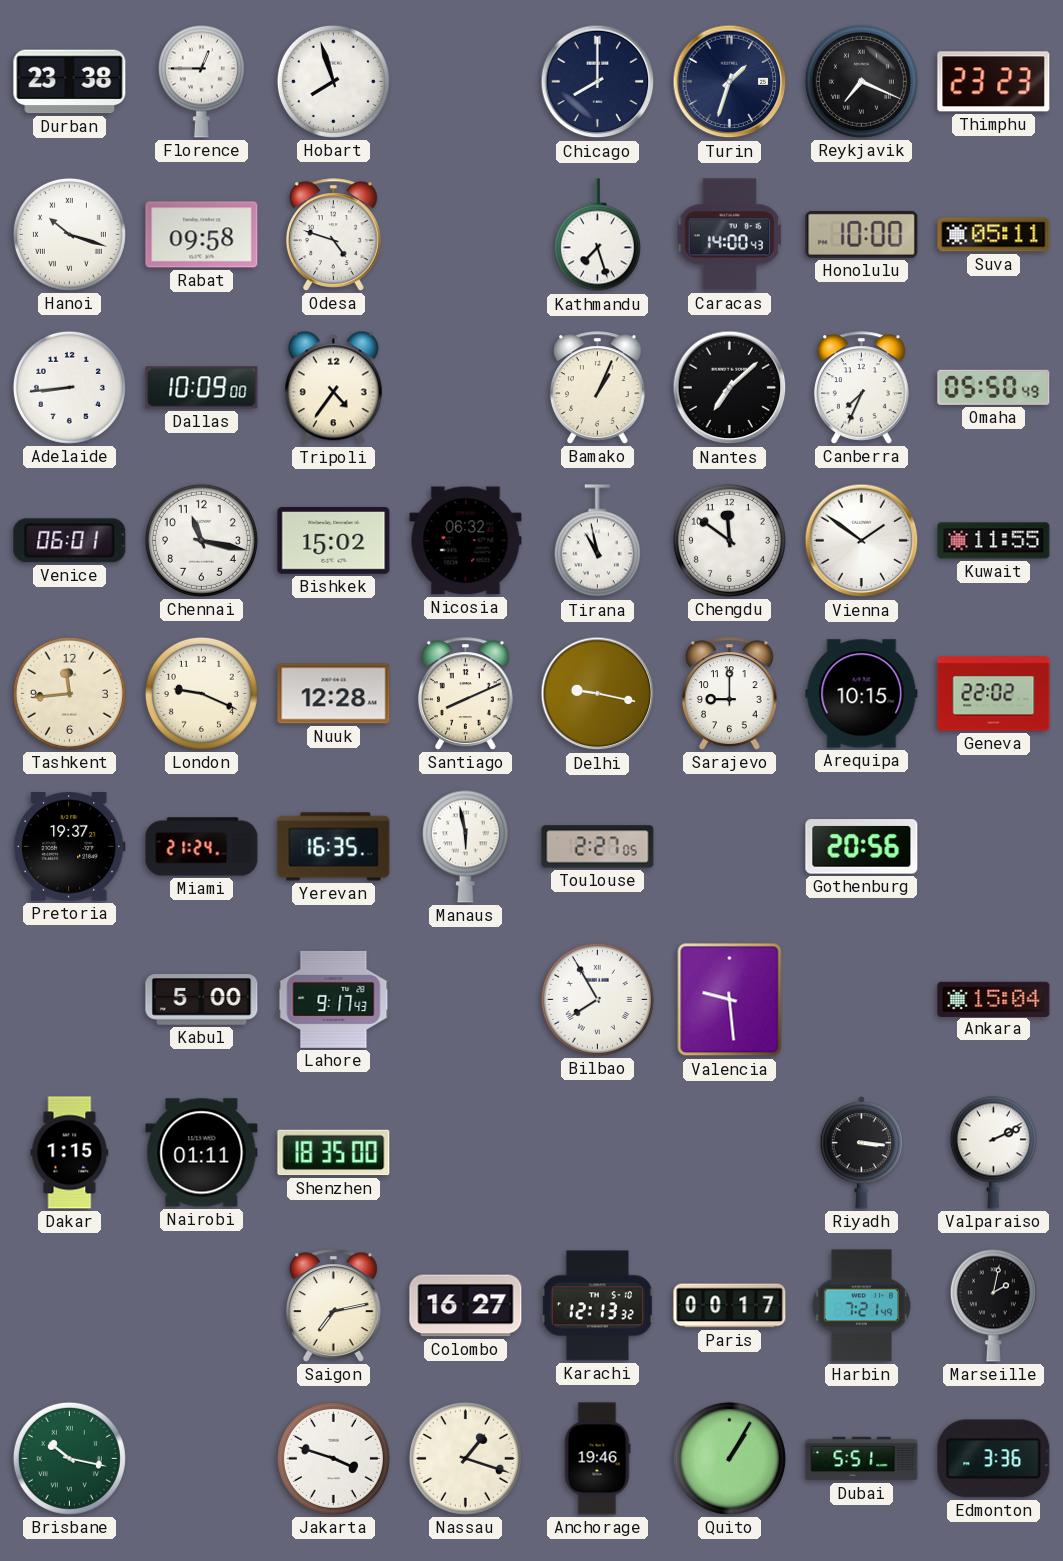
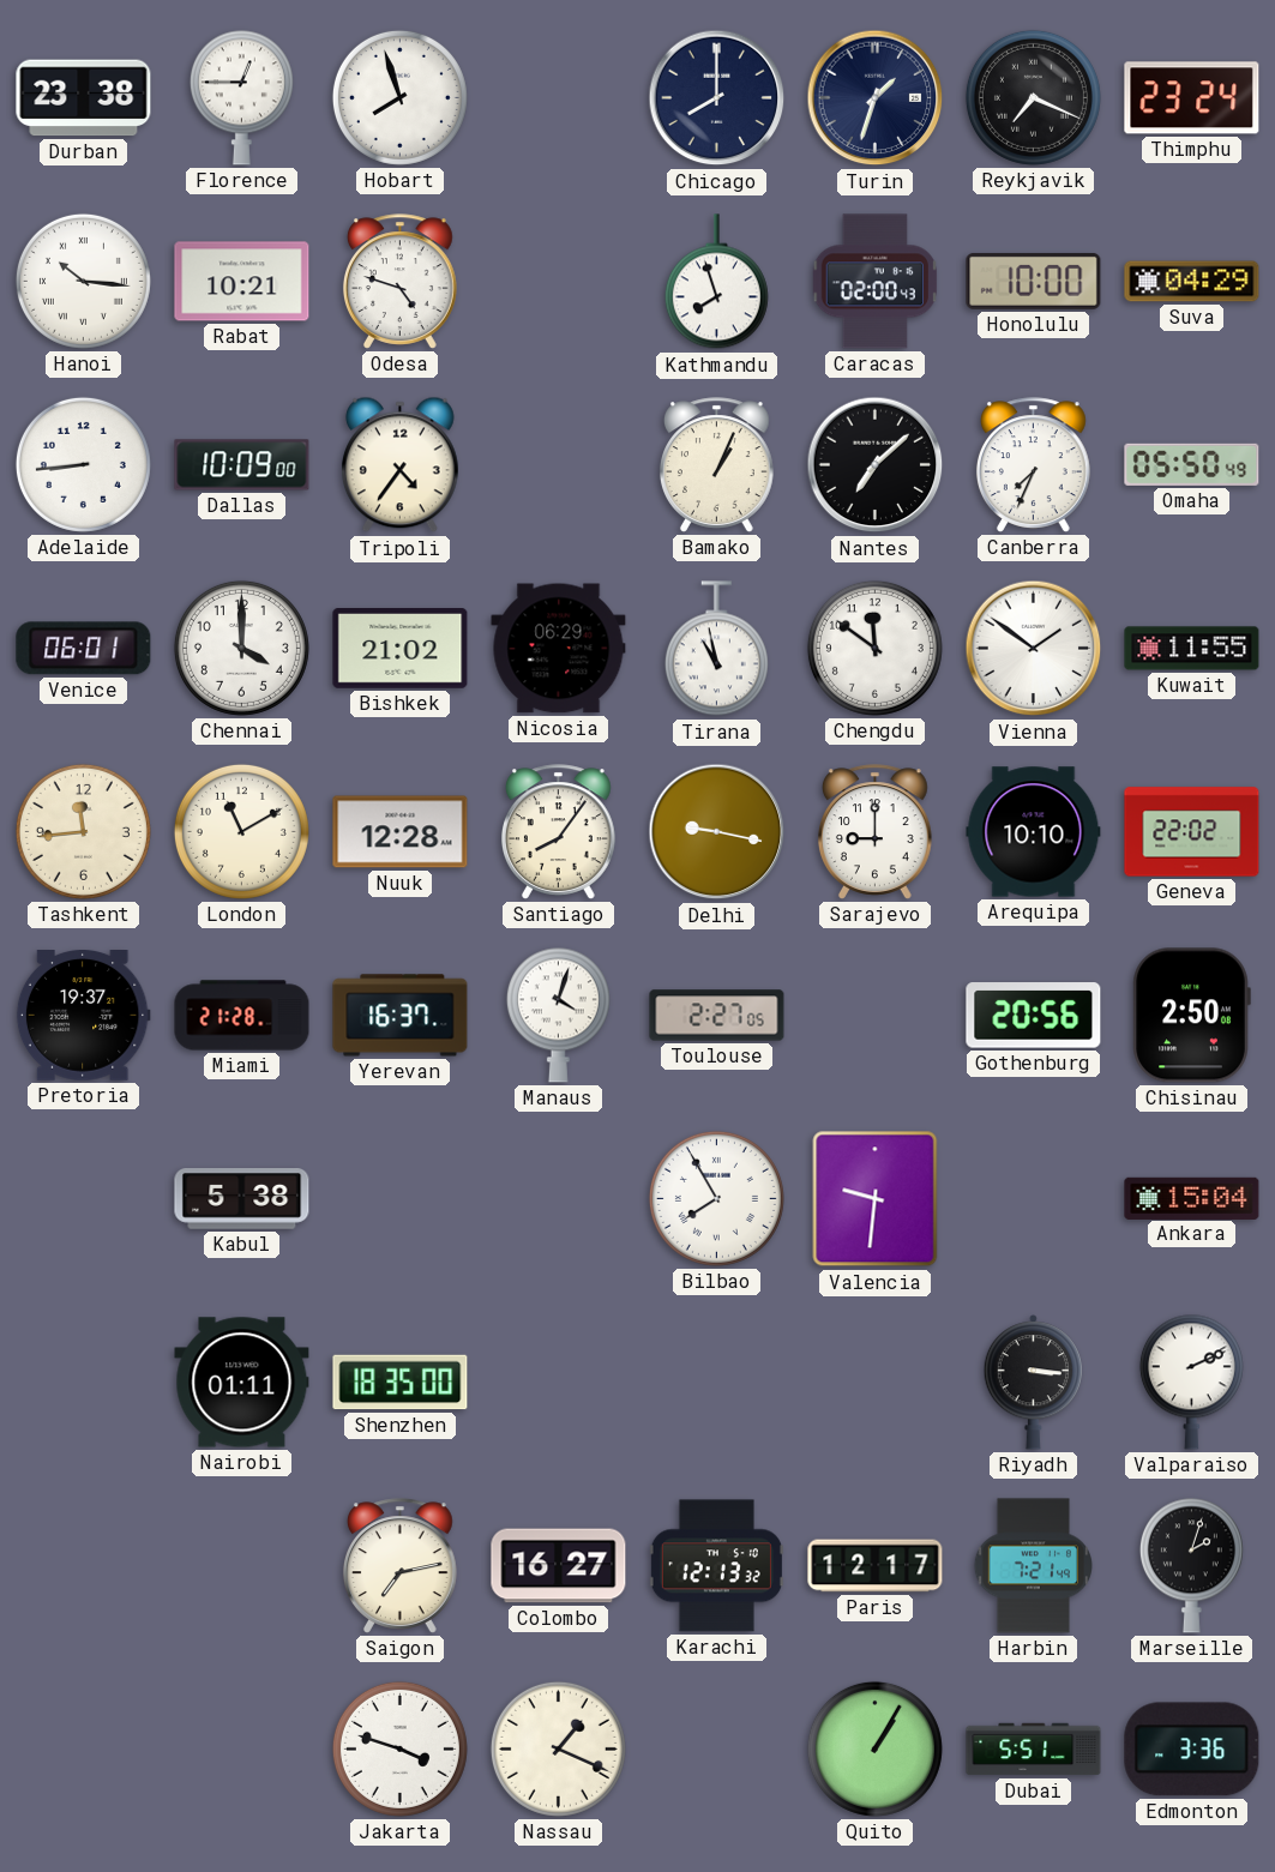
Thimphu: 23:23 -> 23:24
Hanoi: 10:18 -> 10:16
Rabat: 09:58 -> 10:21
Kathmandu: 7:27 -> 7:57
Caracas: 14:00 -> 02:00
Suva: 05:11 -> 04:29
Chennai: 11:17 -> 4:00
Bishkek: 15:02 -> 21:02
Nicosia: 06:32 -> 06:29
London: 9:19 -> 11:10
Santiago: 8:11 -> 8:06
Arequipa: 10:15 -> 10:10
Miami: 21:24 -> 21:28
Yerevan: 16:35 -> 16:37
Manaus: 5:58 -> 4:03
Chisinau: none -> 2:50
Kabul: 5:00 -> 5:38
Lahore: 9:17 -> none
Valencia: 9:29 -> 9:31
Dakar: 1:15 -> none
Paris: 00:17 -> 12:17
Marseille: 2:02 -> 2:03
Brisbane: 10:17 -> none
Nassau: 1:18 -> 1:19
Anchorage: 19:46 -> none
